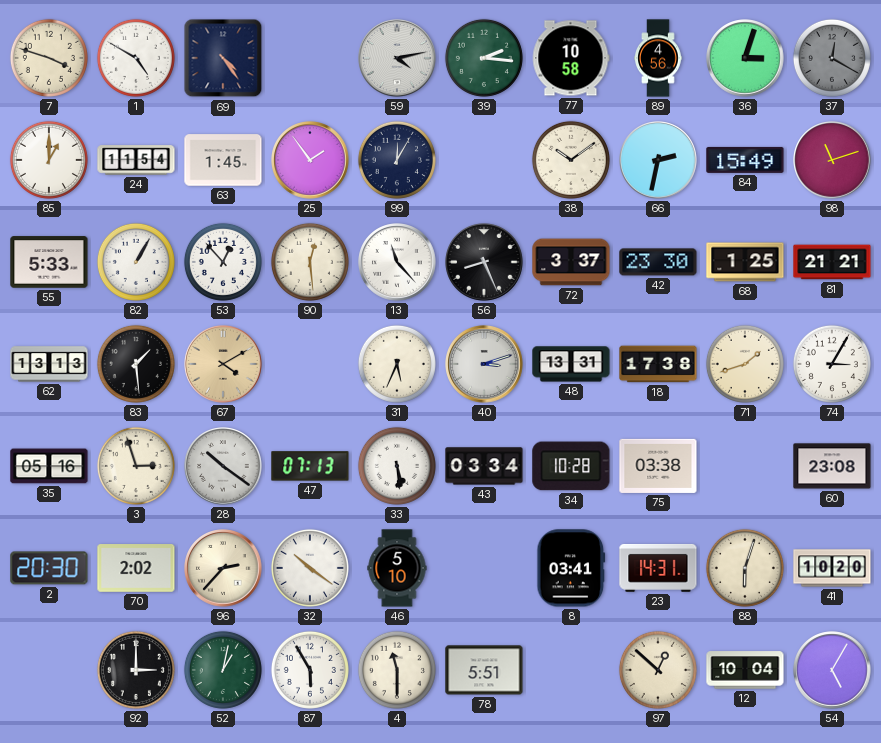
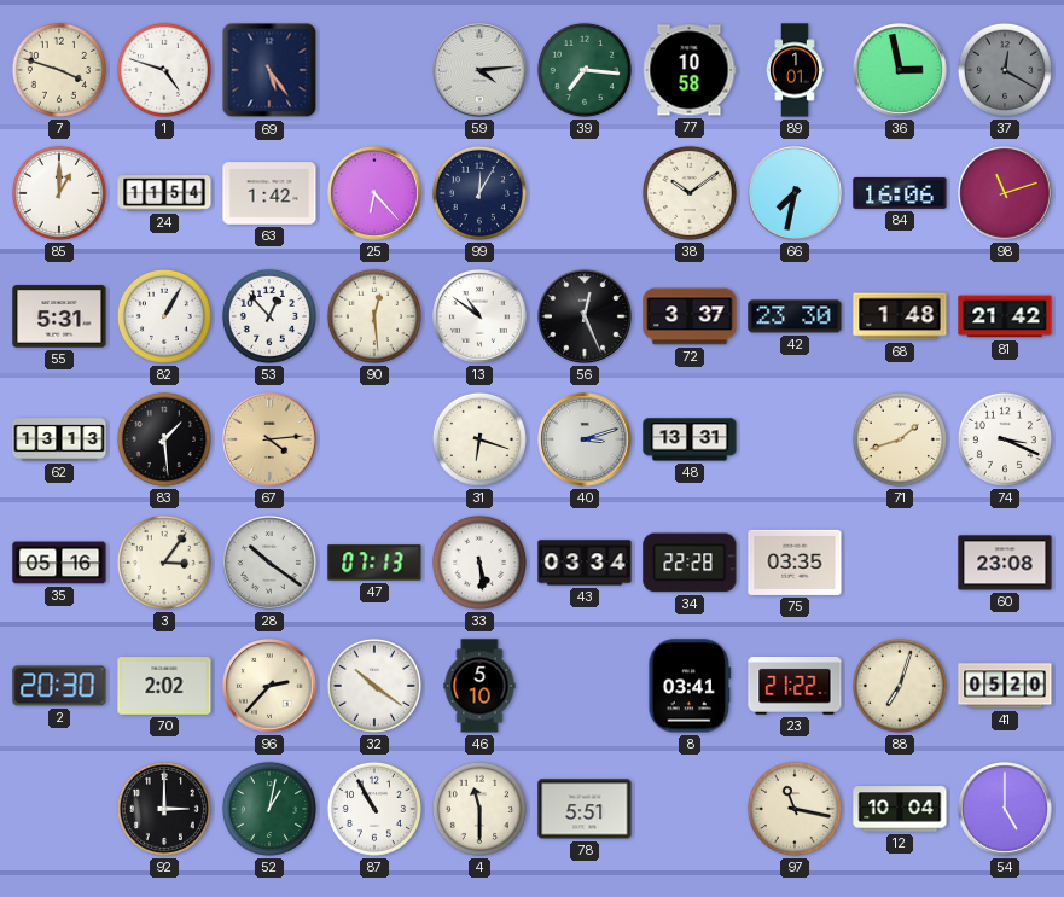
1: 4:50 -> 4:48
69: 4:24 -> 5:24
59: 4:13 -> 4:14
39: 2:16 -> 7:16
89: 4:56 -> 1:01
36: 3:03 -> 2:58
63: 1:45 -> 1:42
25: 1:54 -> 6:23
66: 2:32 -> 7:32
84: 15:49 -> 16:06
55: 5:33 -> 5:31
13: 11:23 -> 10:51
56: 8:26 -> 12:26
68: 1:25 -> 1:48
81: 21:21 -> 21:42
67: 4:10 -> 4:14
31: 5:34 -> 6:18
18: 17:38 -> none
74: 3:05 -> 3:19
3: 2:57 -> 3:06
34: 10:28 -> 22:28
75: 03:38 -> 03:35
23: 14:31 -> 21:22
88: 6:03 -> 7:03
41: 10:20 -> 05:20
87: 5:55 -> 10:55
97: 12:52 -> 11:17
54: 5:05 -> 5:00
